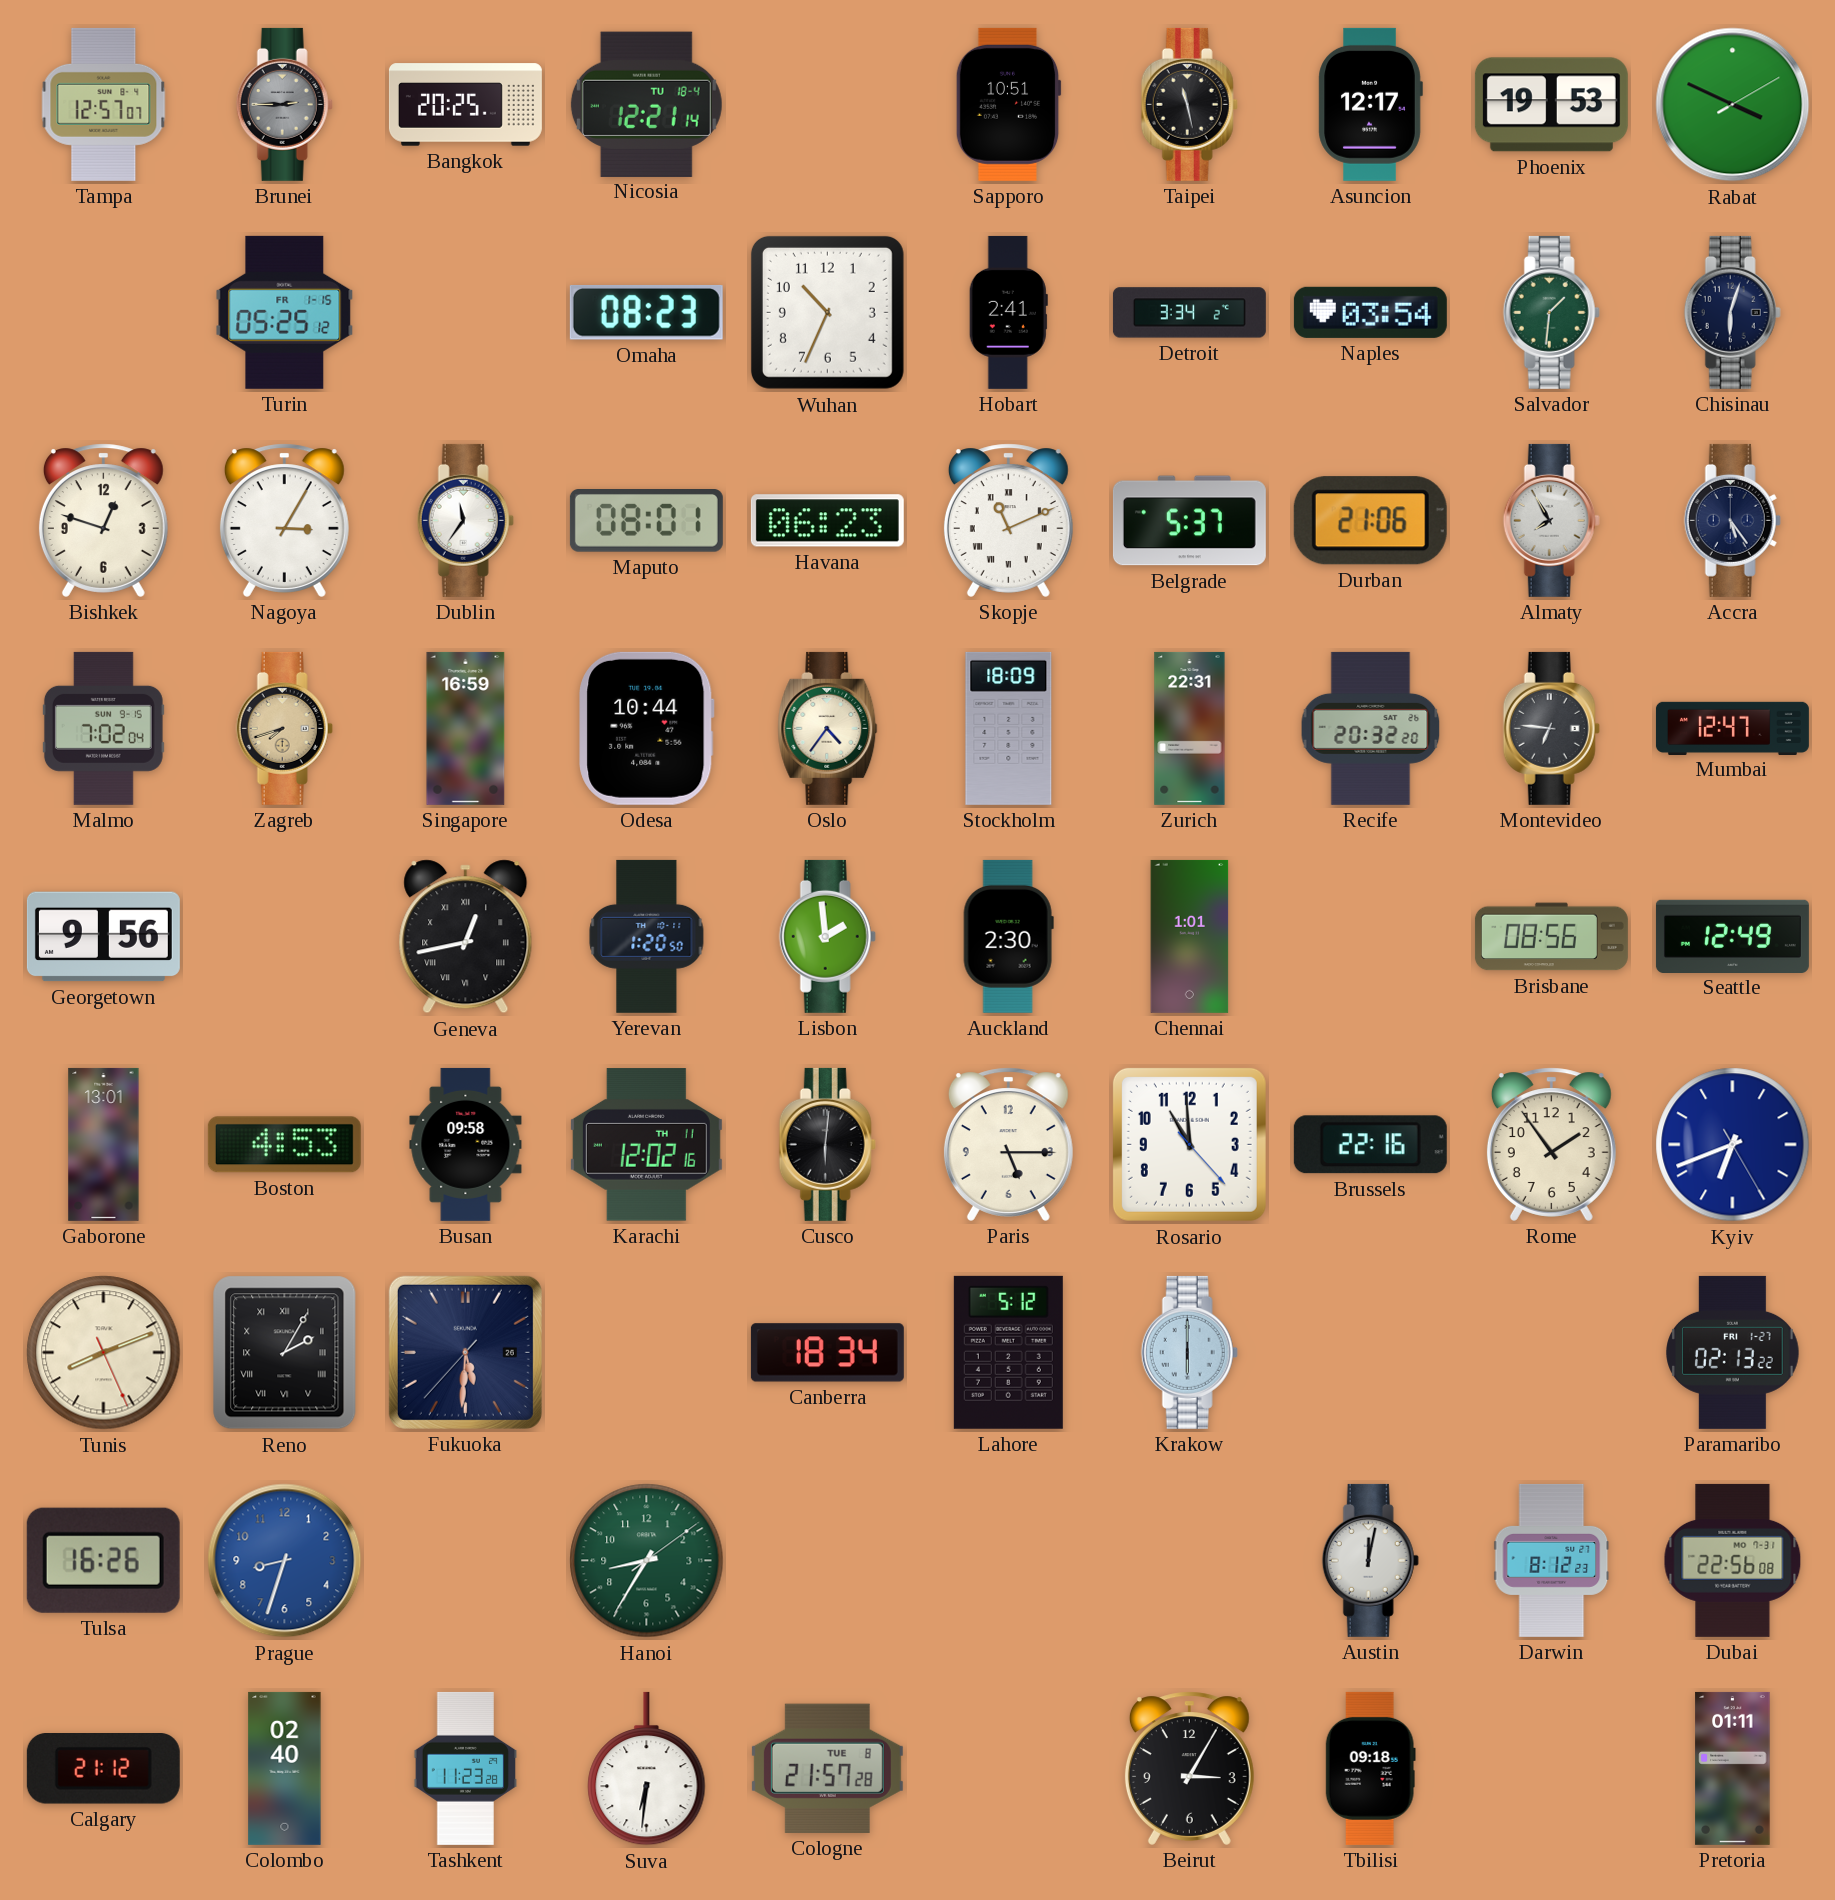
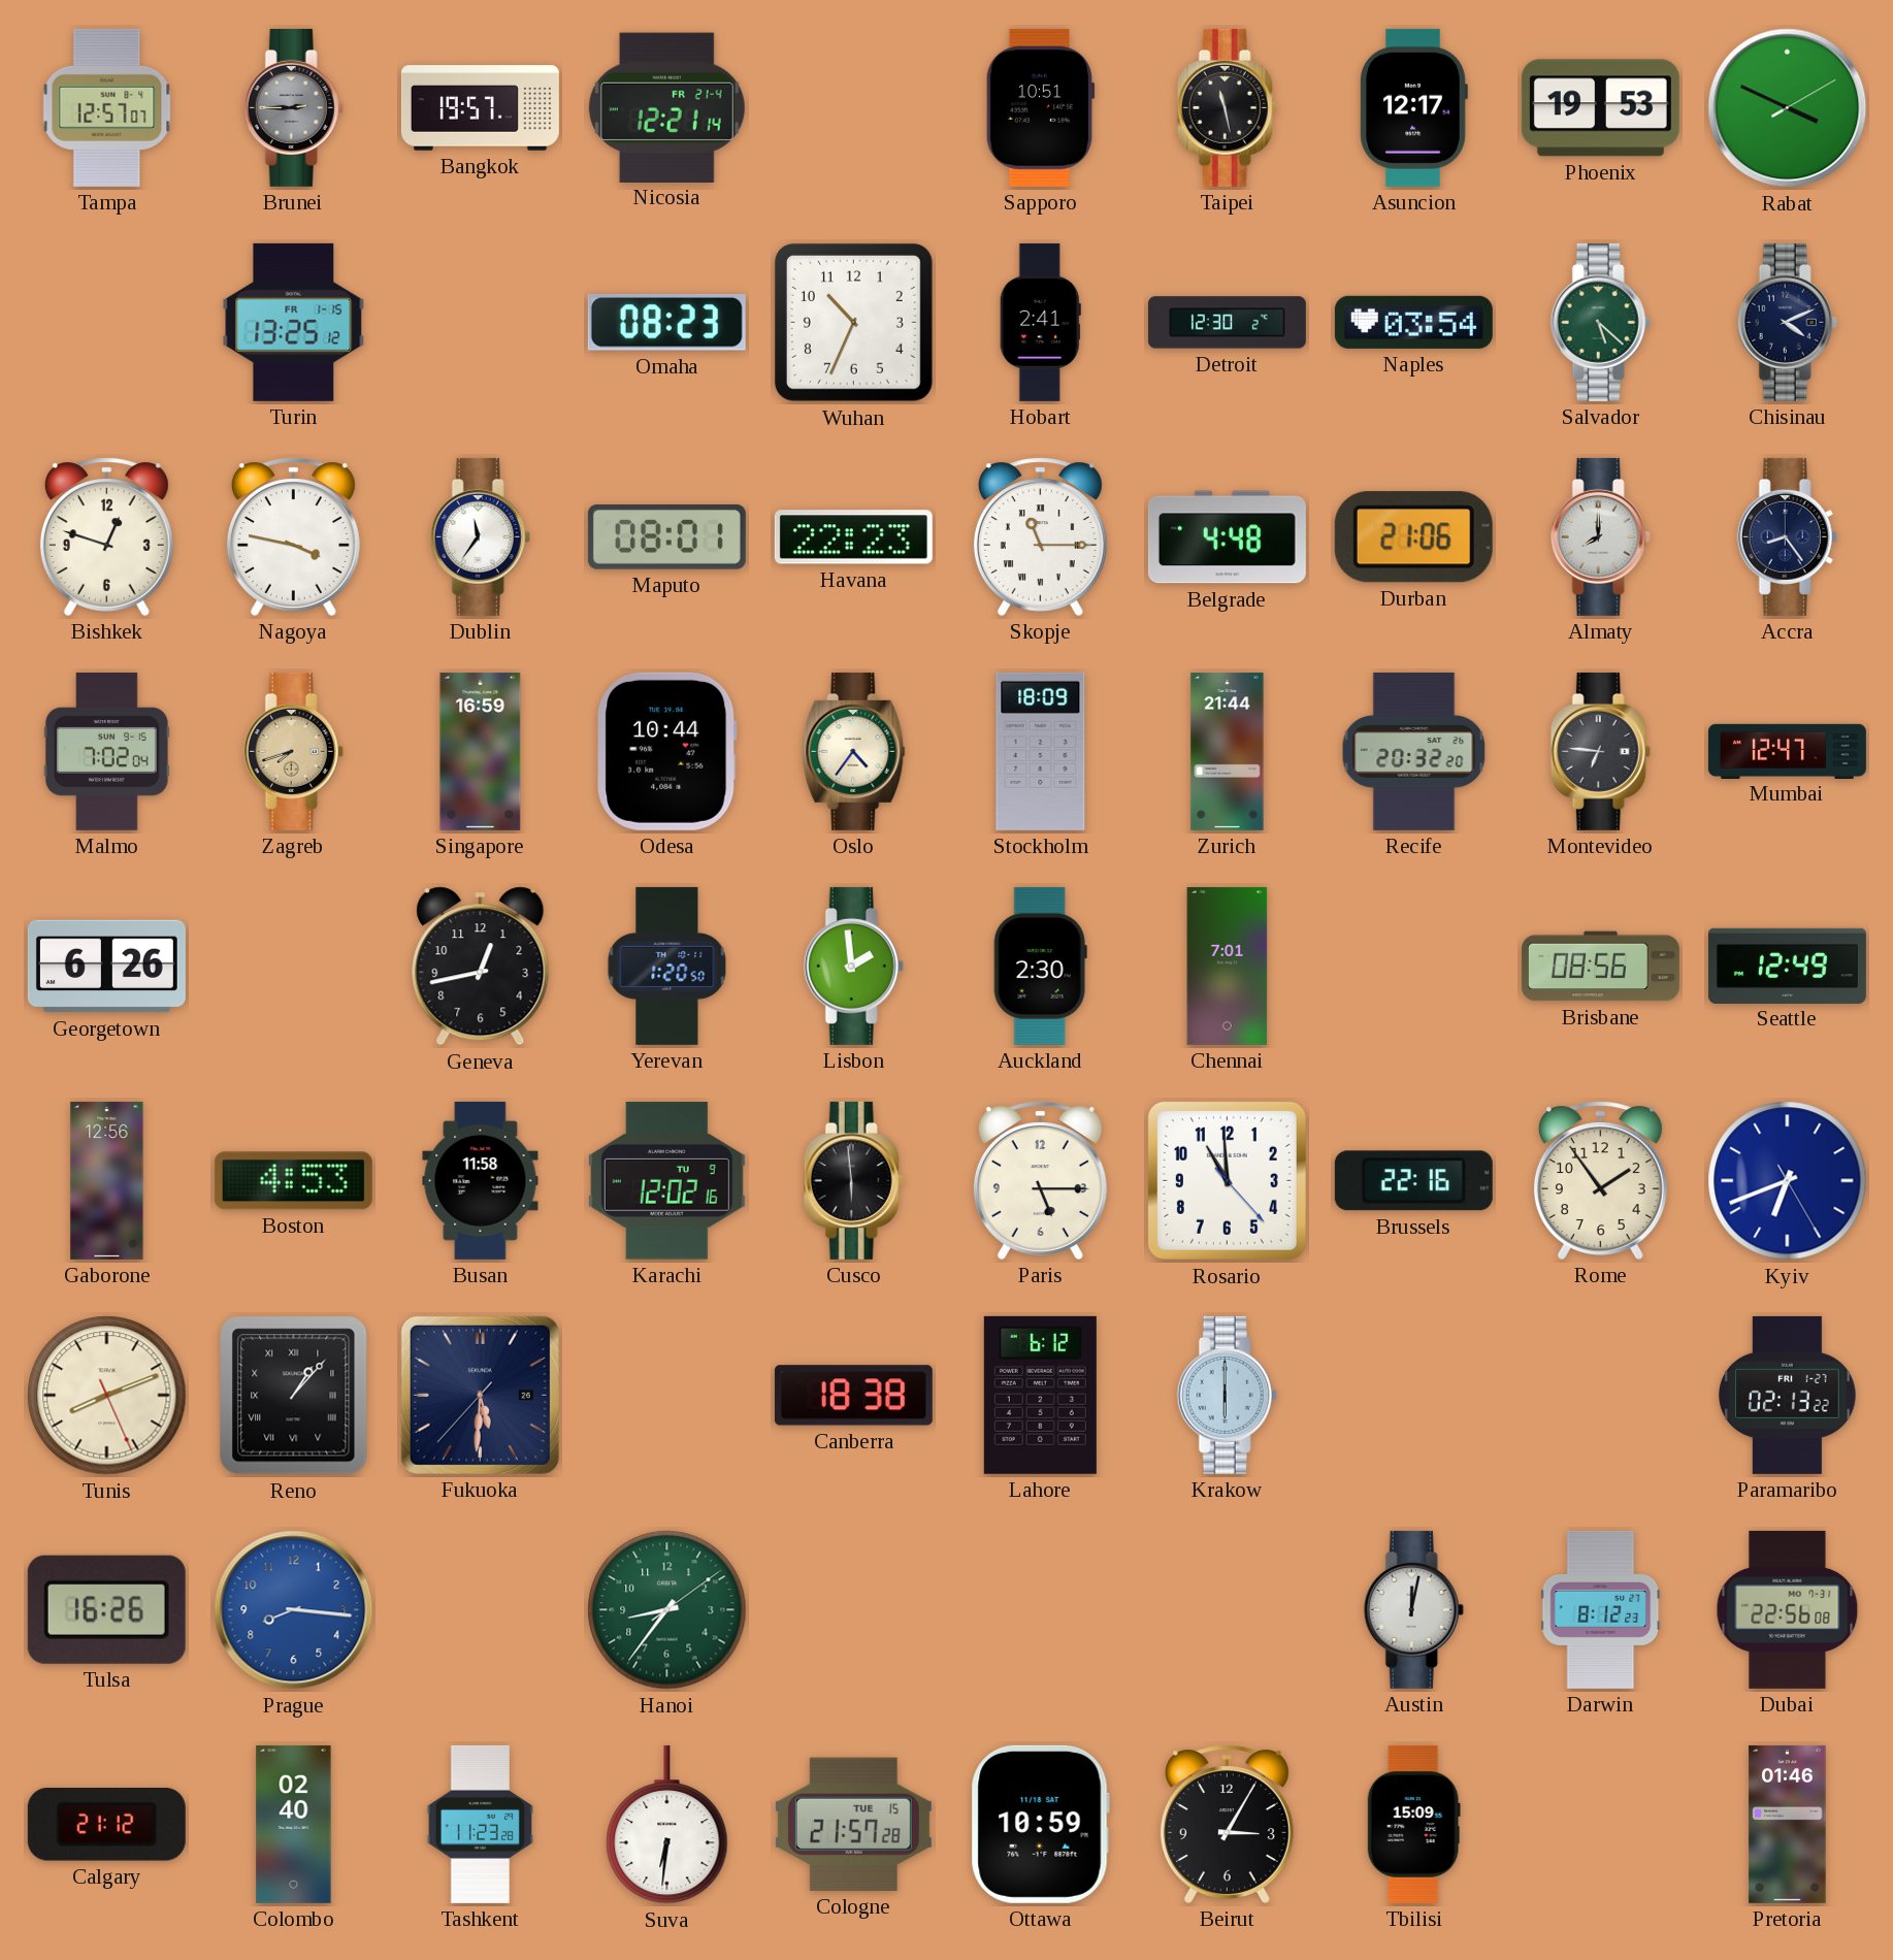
Bangkok: 20:25 -> 19:57
Nicosia date: TU 18-4 -> FR 21-4
Turin: 05:25 -> 13:25
Detroit: 3:34 -> 12:30
Salvador: 1:31 -> 5:22
Chisinau: 6:03 -> 4:11
Nagoya: 3:05 -> 3:47
Havana: 06:23 -> 22:23
Skopje: 11:11 -> 11:15
Belgrade: 5:37 -> 4:48
Almaty: 7:55 -> 8:00
Accra: 5:24 -> 8:24
Zurich: 22:31 -> 21:44
Georgetown: 9:56 -> 6:26
Geneva numerals: Roman -> Arabic
Chennai: 1:01 -> 7:01
Gaborone: 13:01 -> 12:56
Busan: 09:58 -> 11:58
Karachi date: TH 11 -> TU 9
Cusco: 6:01 -> 5:59
Reno: 2:05 -> 1:07
Canberra: 18:34 -> 18:38
Lahore: 5:12 -> 6:12
Prague: 8:33 -> 8:16
Hanoi: 8:35 -> 8:36
Cologne date: TUE 8 -> TUE 15
Ottawa: none -> 10:59
Tbilisi: 09:18 -> 15:09
Pretoria: 01:11 -> 01:46
